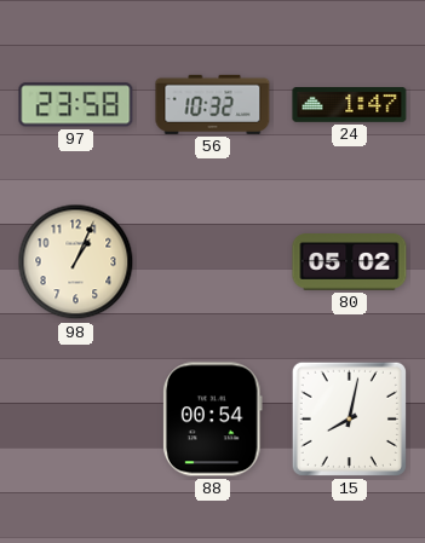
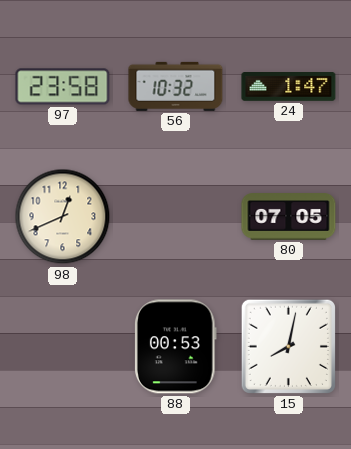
98: 1:04 -> 12:41
80: 05:02 -> 07:05
88: 00:54 -> 00:53
